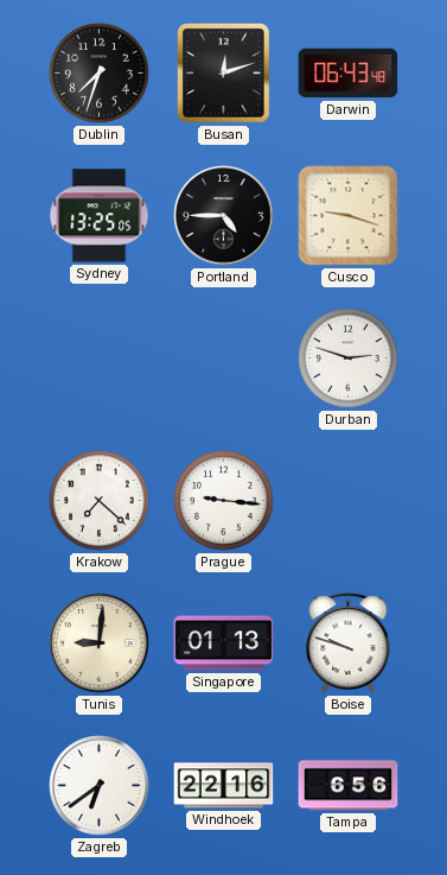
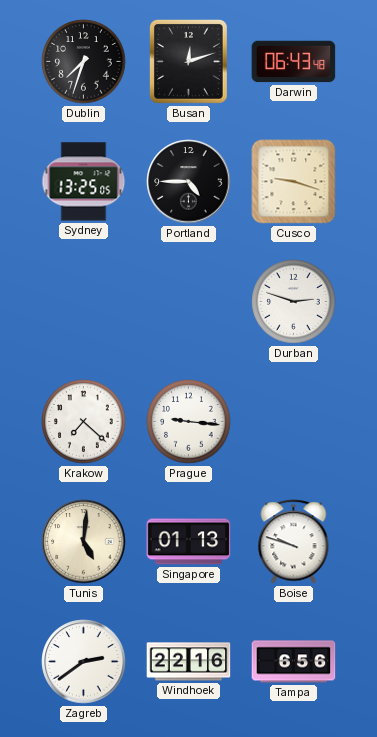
Tunis: 9:01 -> 5:01
Zagreb: 6:39 -> 2:39
